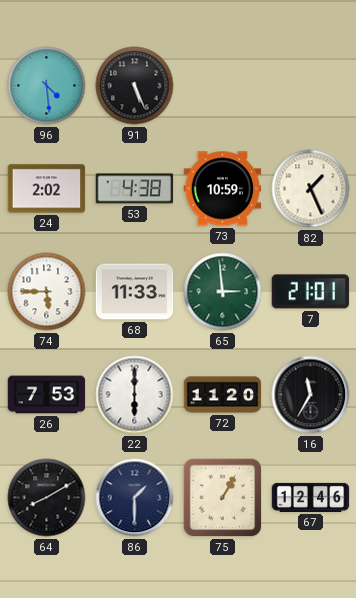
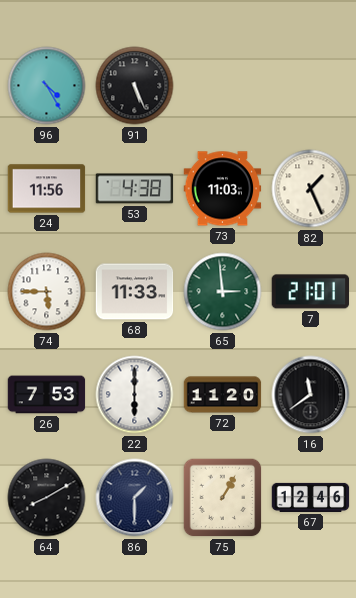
96: 4:29 -> 4:25
24: 2:02 -> 11:56
73: 10:59 -> 11:03
16: 11:35 -> 11:39
